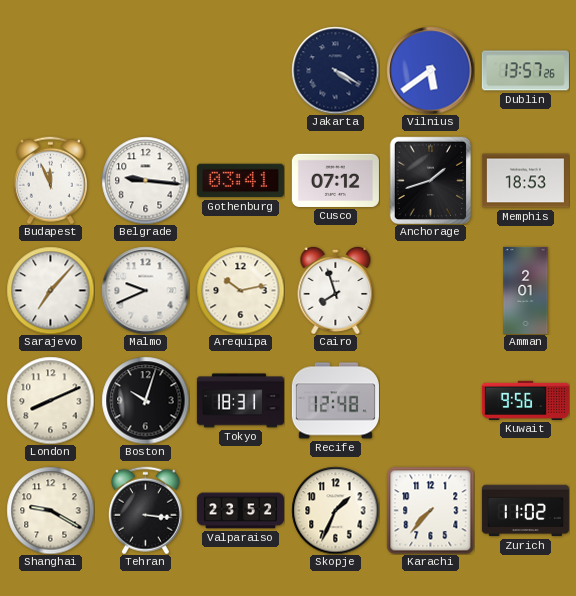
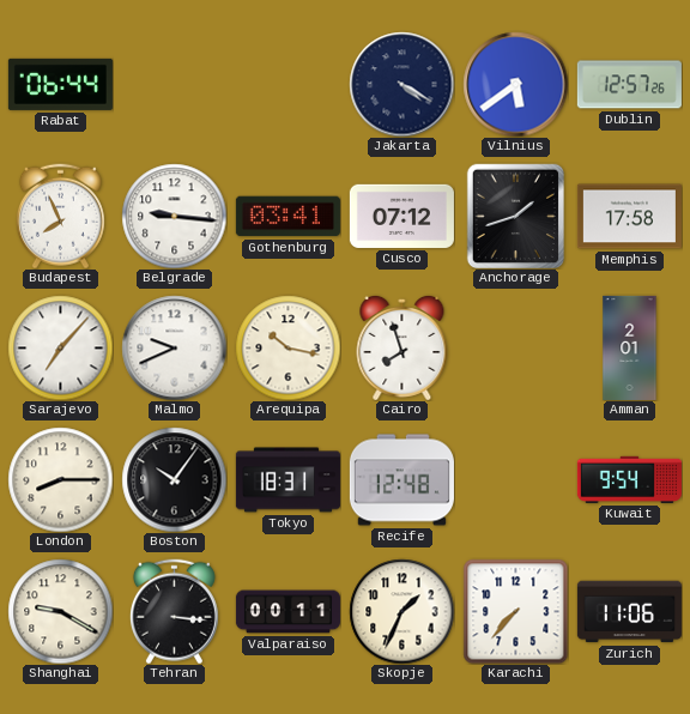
Rabat: none -> 06:44
Dublin: 13:57 -> 12:57
Budapest: 11:56 -> 7:56
Memphis: 18:53 -> 17:58
Arequipa: 10:13 -> 10:17
London: 8:11 -> 8:15
Boston: 10:03 -> 10:06
Kuwait: 9:56 -> 9:54
Valparaiso: 23:52 -> 00:11
Zurich: 11:02 -> 11:06
